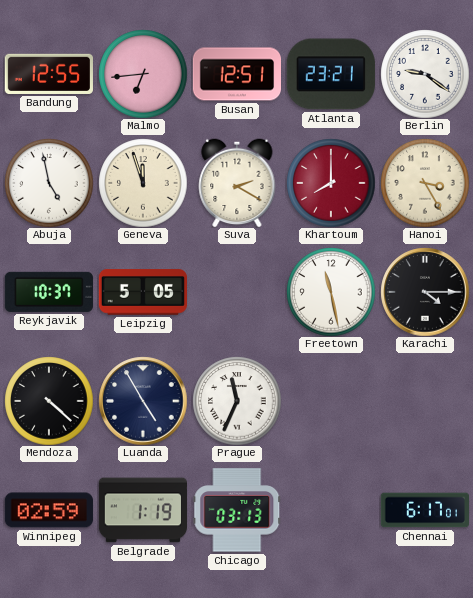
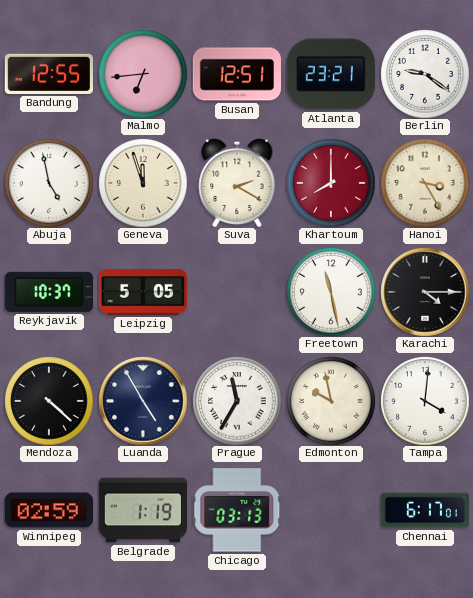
Prague: 11:34 -> 11:35
Edmonton: none -> 9:58
Tampa: none -> 4:01
